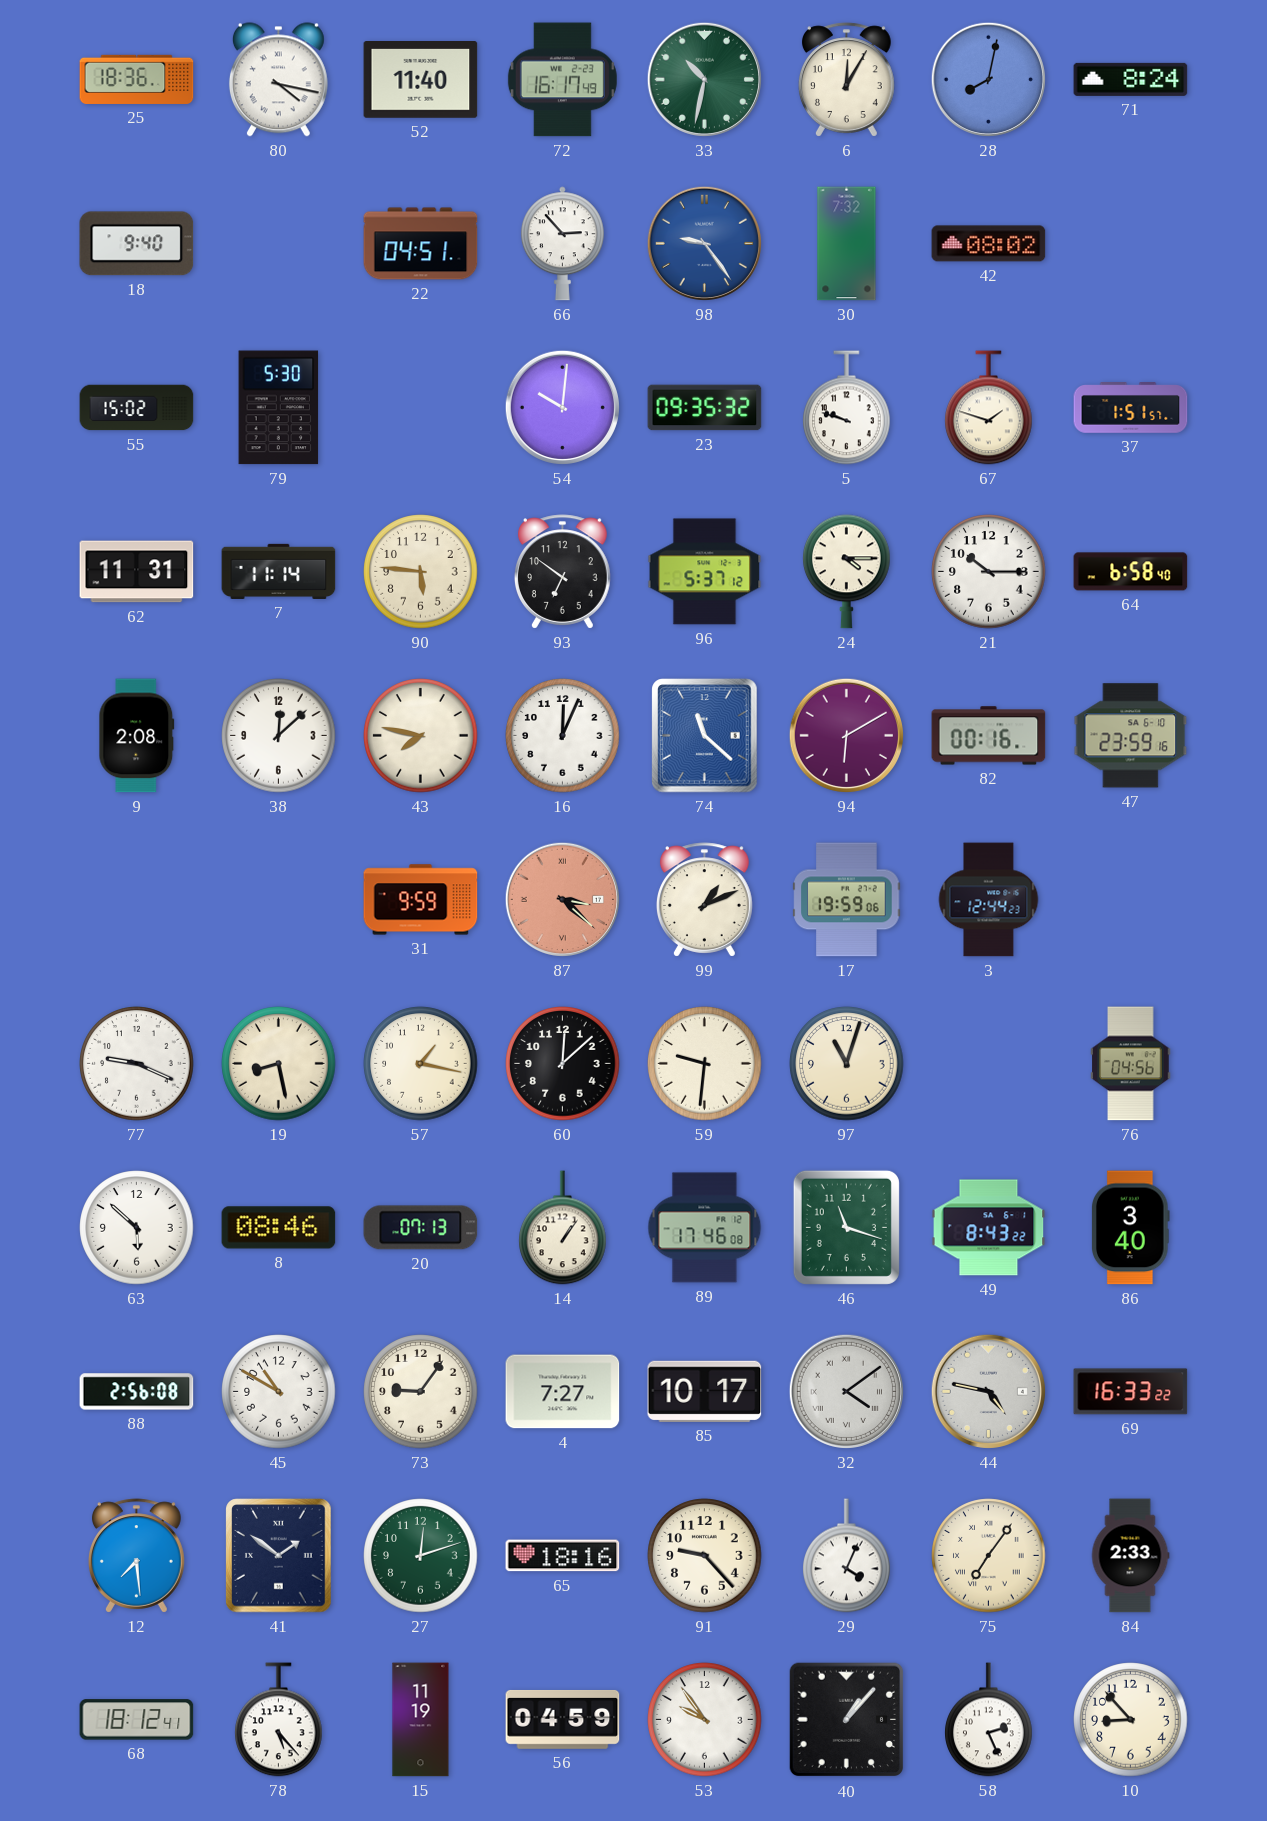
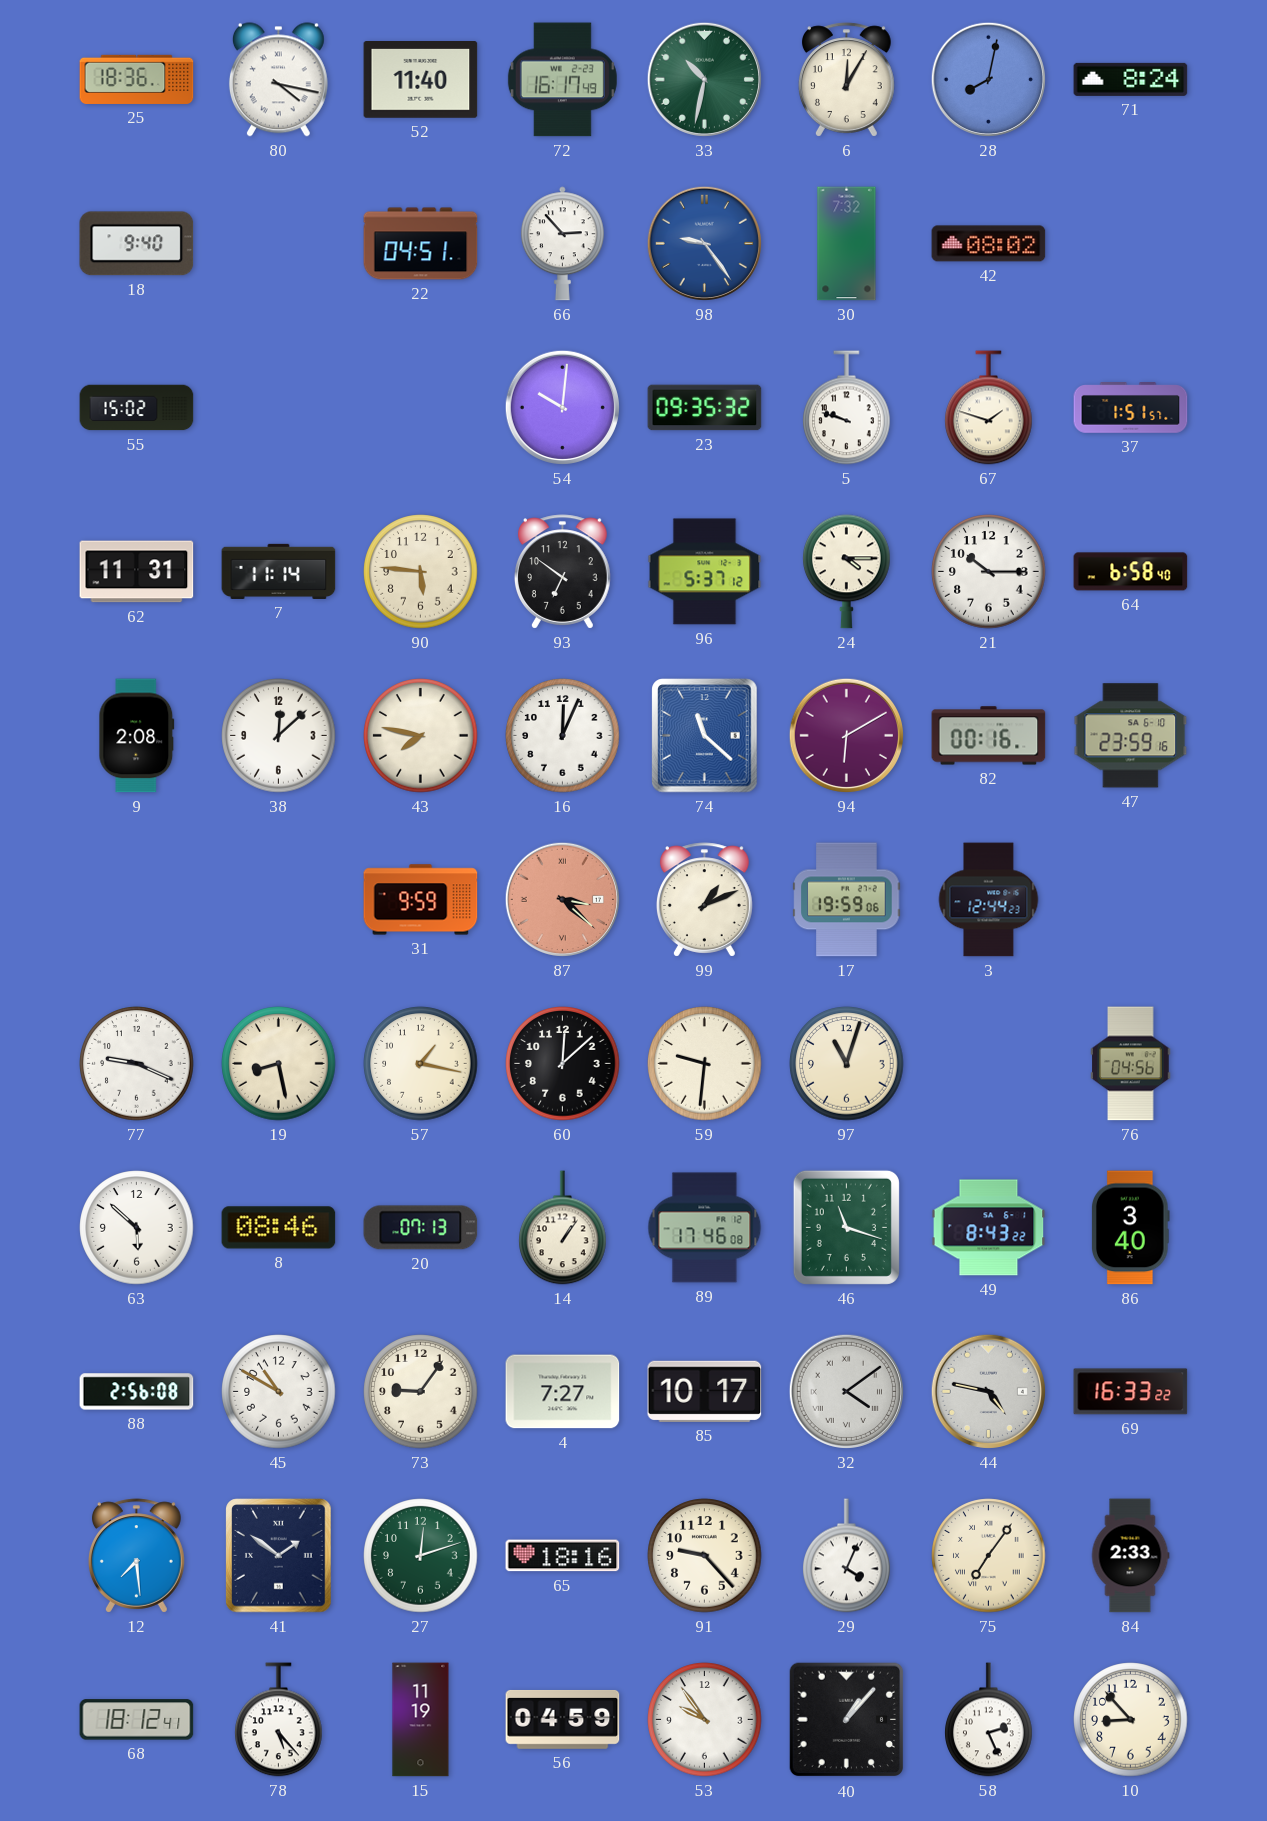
79: 5:30 -> none
